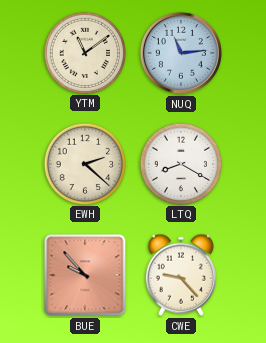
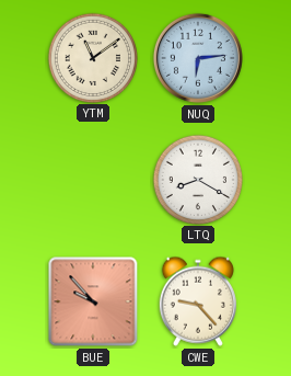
NUQ: 11:14 -> 6:14
EWH: 2:22 -> none
